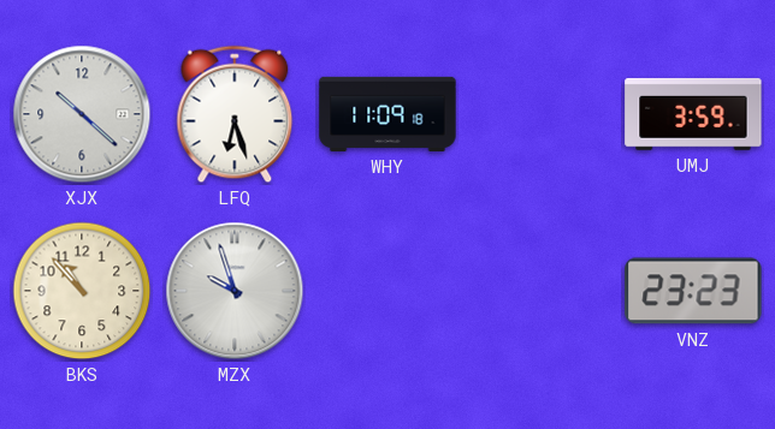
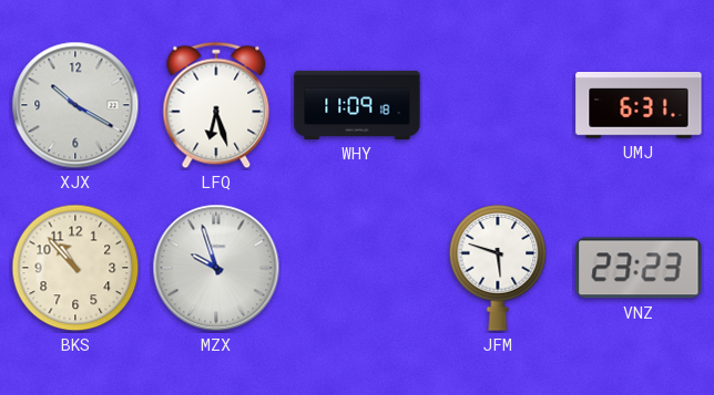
XJX: 10:22 -> 10:20
UMJ: 3:59 -> 6:31
JFM: none -> 5:48
